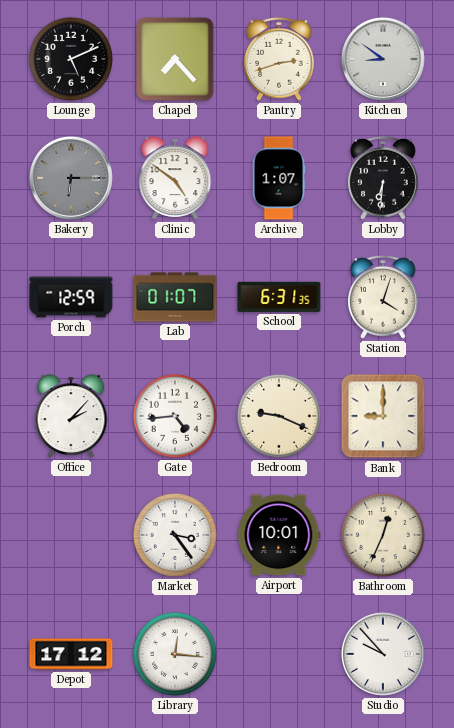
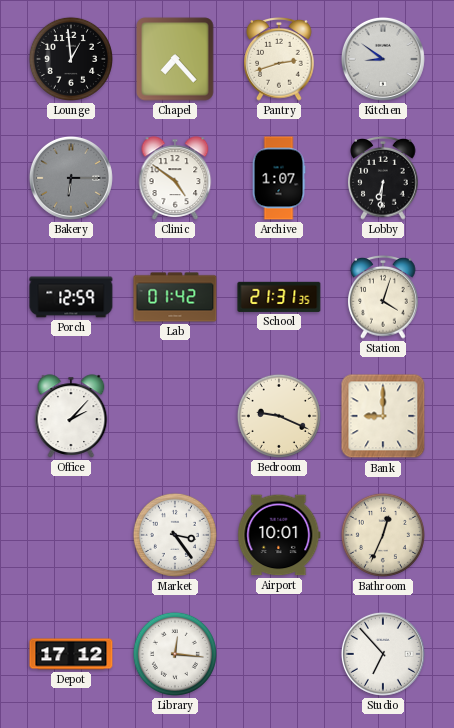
Lounge: 5:11 -> 12:59
Lab: 01:07 -> 01:42
School: 6:31 -> 21:31
Gate: 4:44 -> none
Studio: 9:53 -> 6:53
